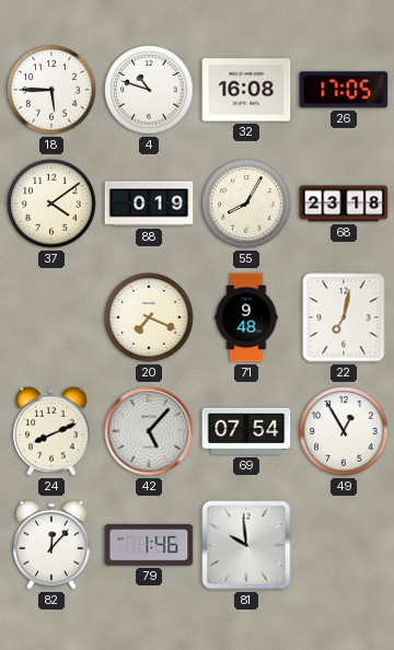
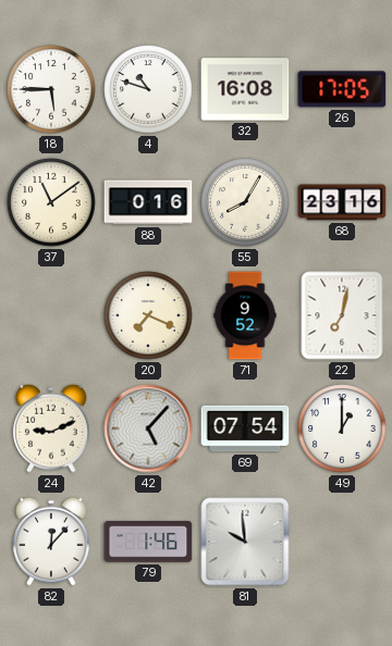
37: 4:09 -> 11:09
88: 0:19 -> 0:16
68: 23:18 -> 23:16
71: 9:48 -> 9:52
24: 8:11 -> 9:11
49: 12:55 -> 1:00
